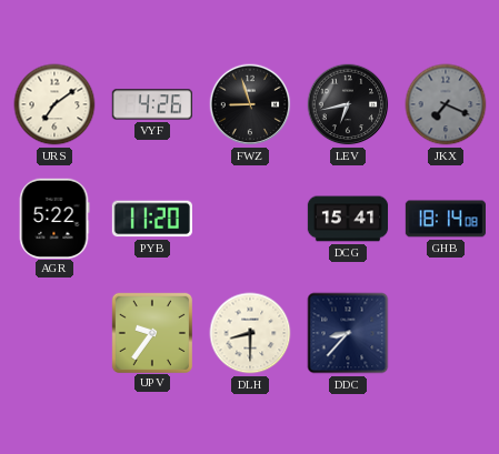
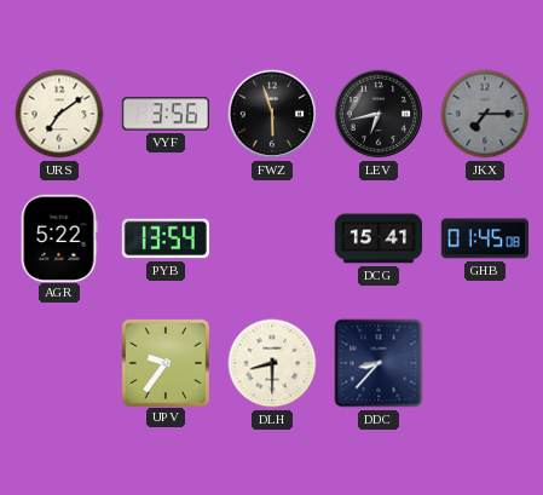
VYF: 4:26 -> 3:56
FWZ: 8:57 -> 5:57
JKX: 7:19 -> 7:15
PYB: 11:20 -> 13:54
GHB: 18:14 -> 01:45
